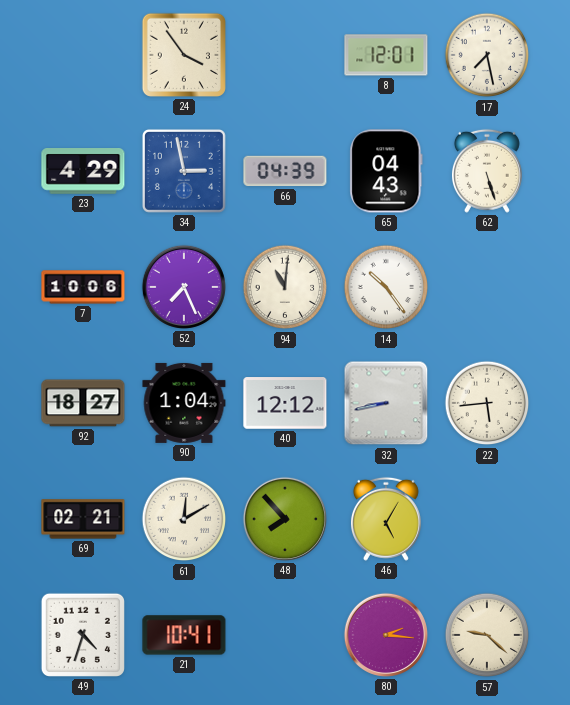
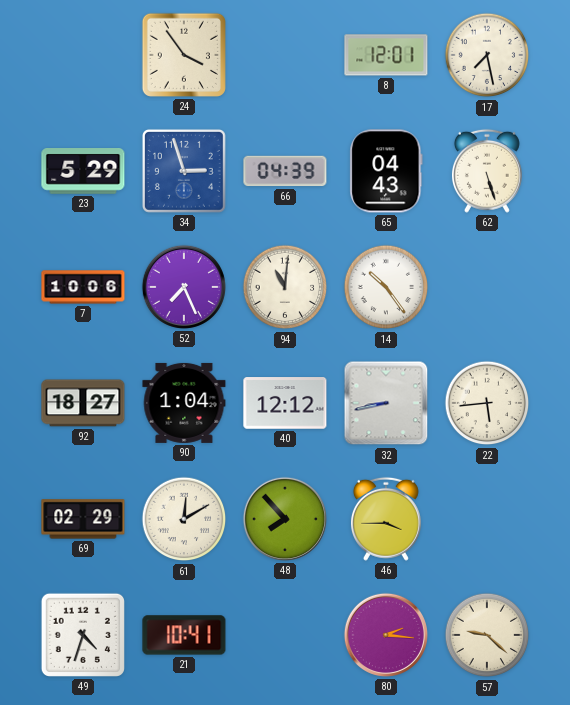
23: 4:29 -> 5:29
34: 2:58 -> 2:57
69: 02:21 -> 02:29
46: 5:05 -> 3:45
